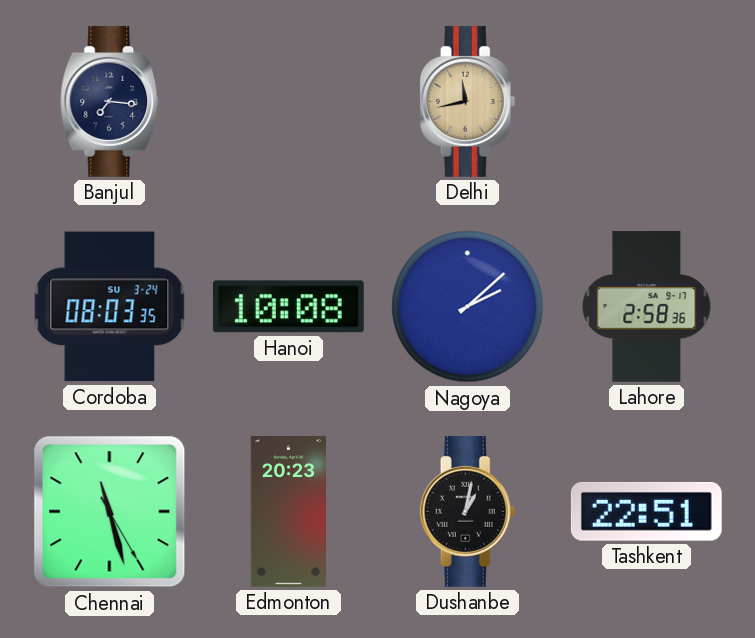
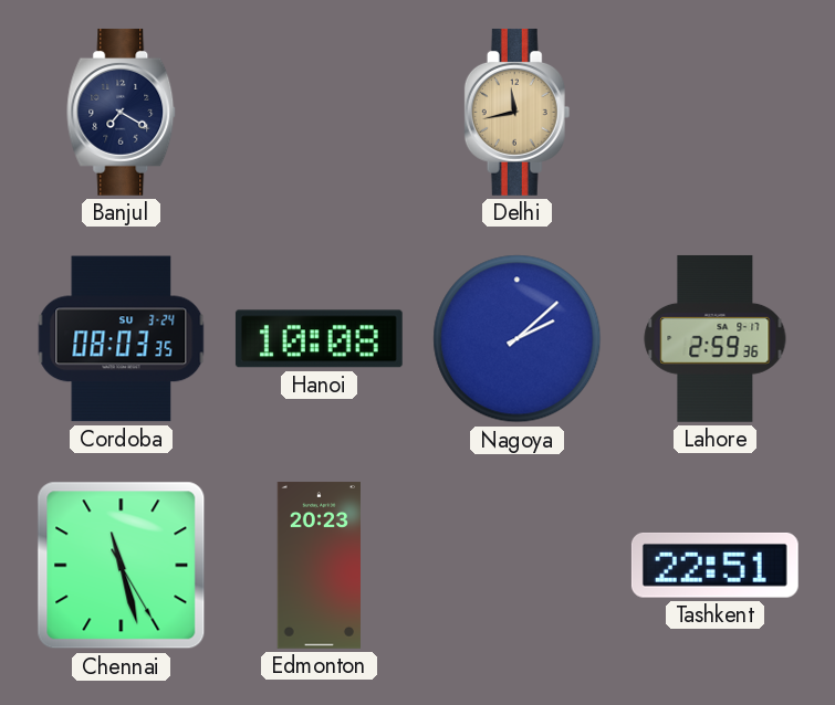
Banjul: 7:16 -> 7:20
Lahore: 2:58 -> 2:59
Dushanbe: 1:02 -> none
